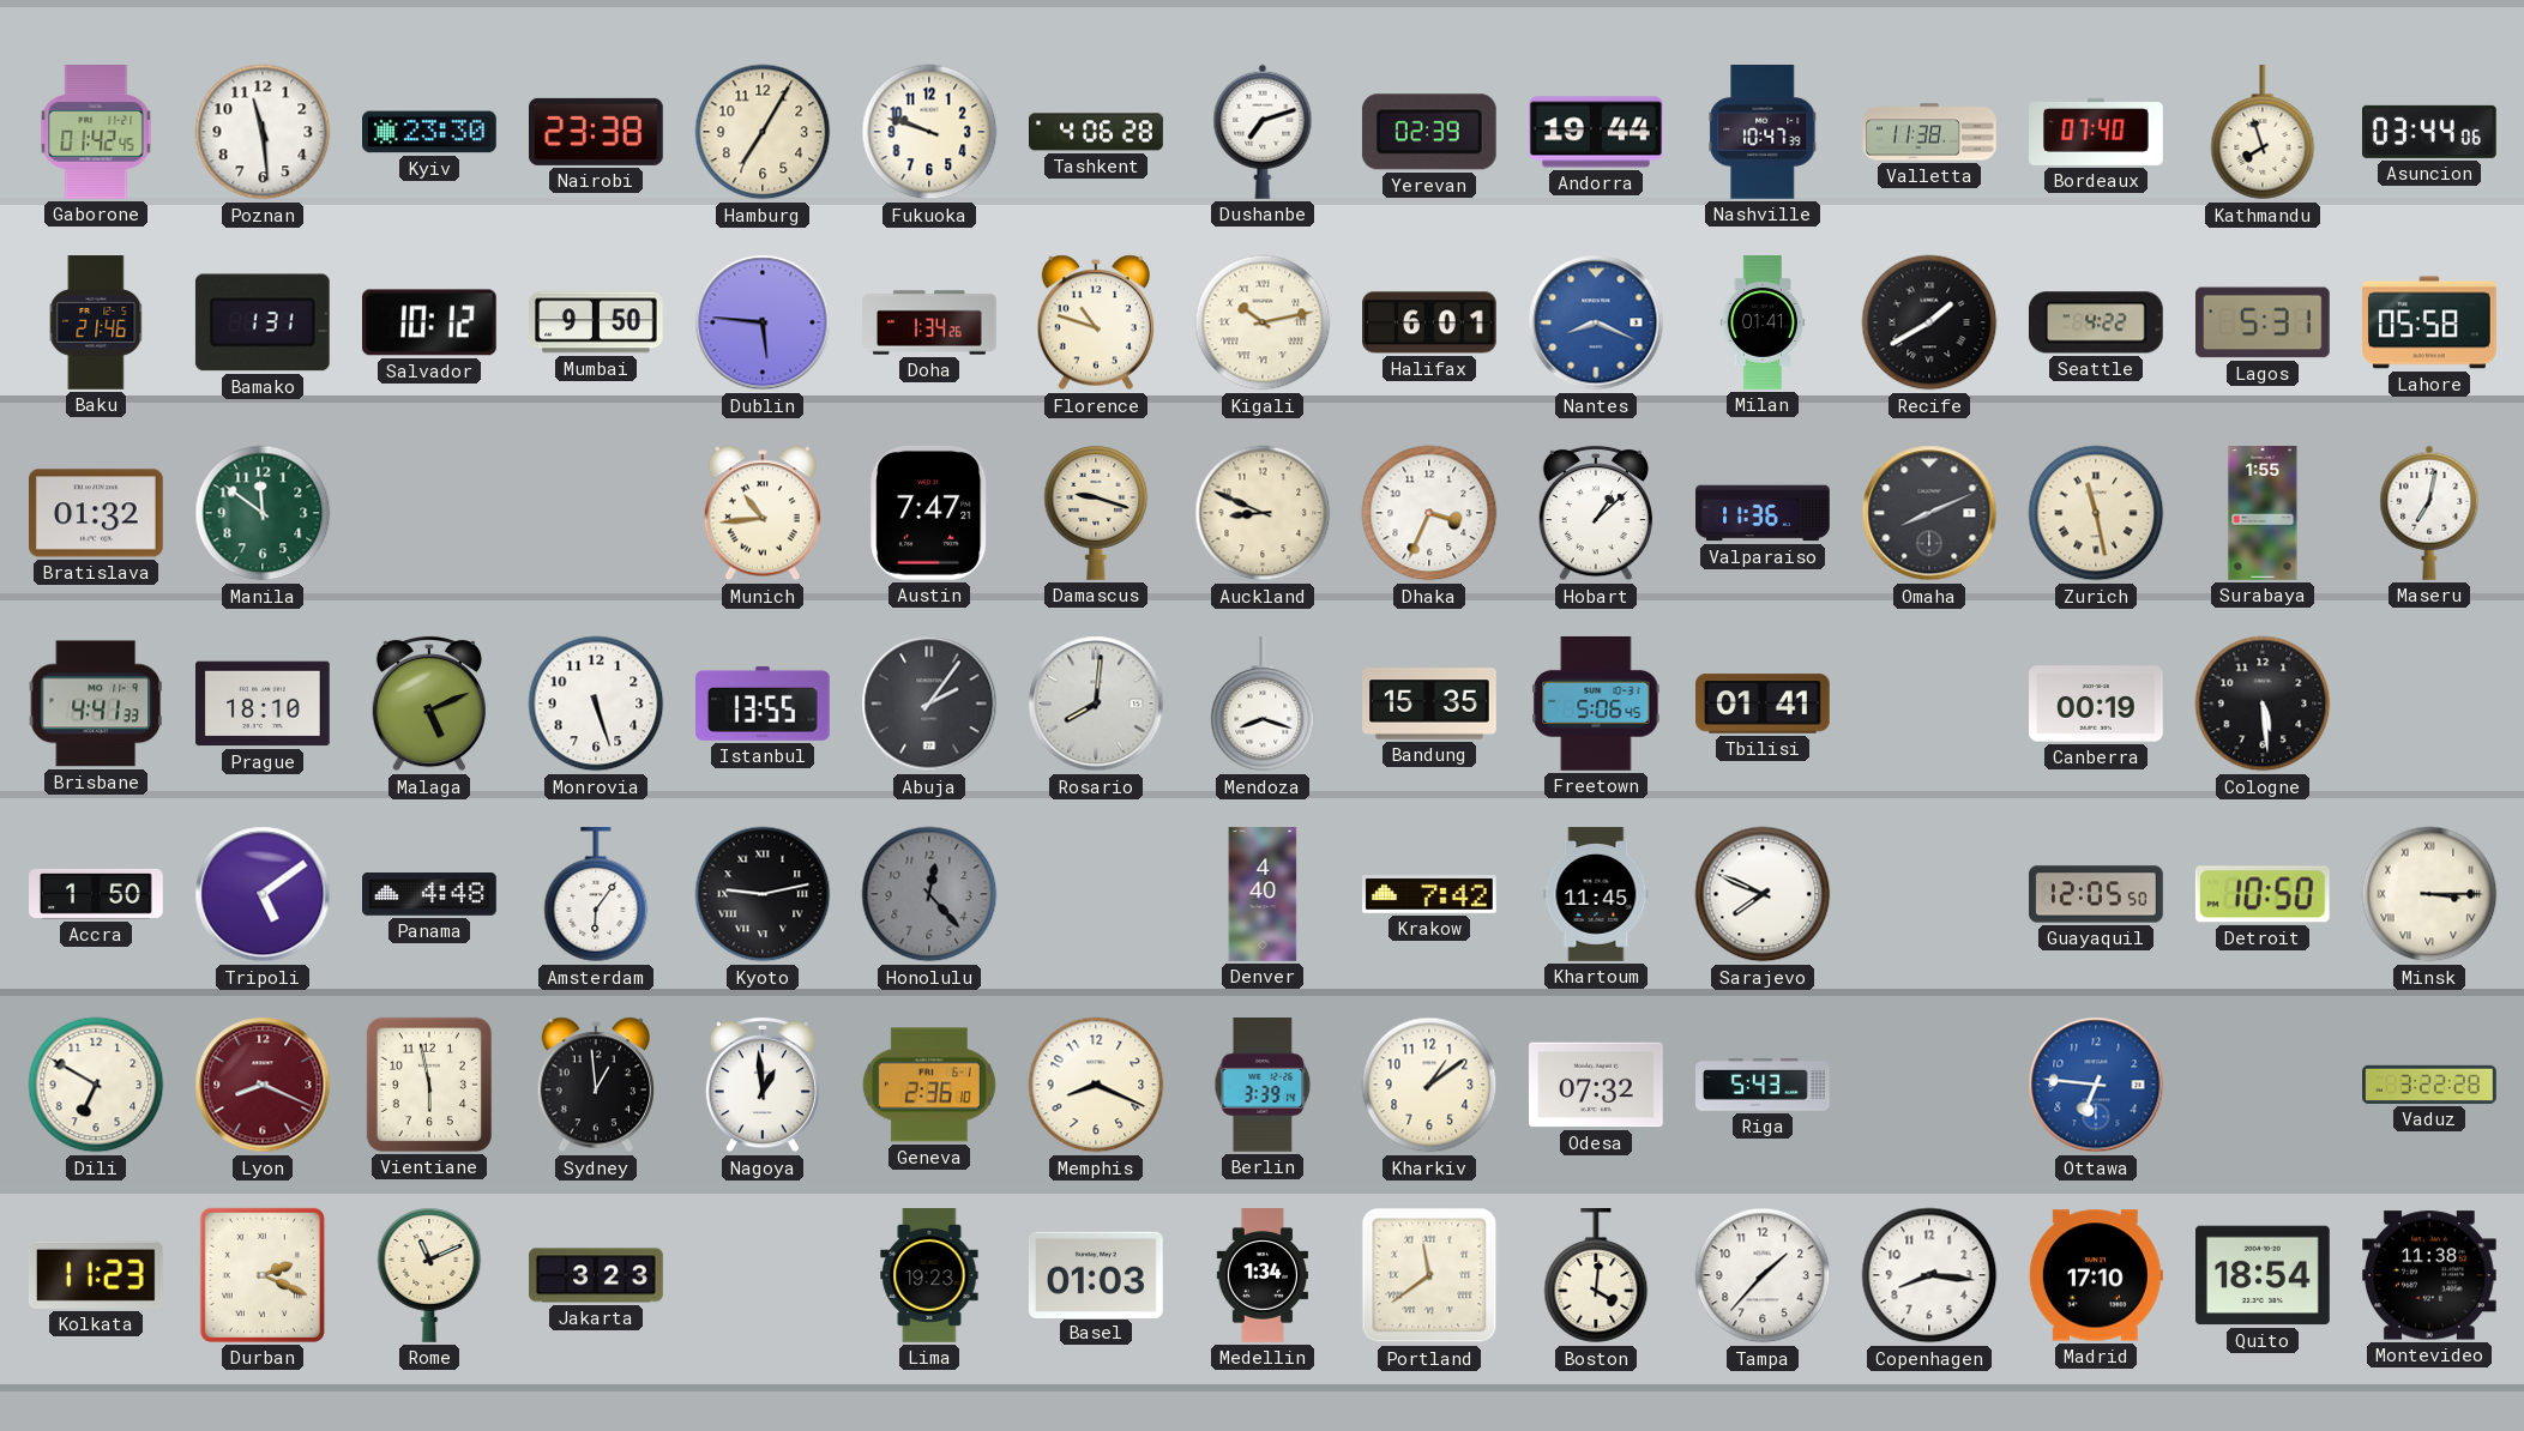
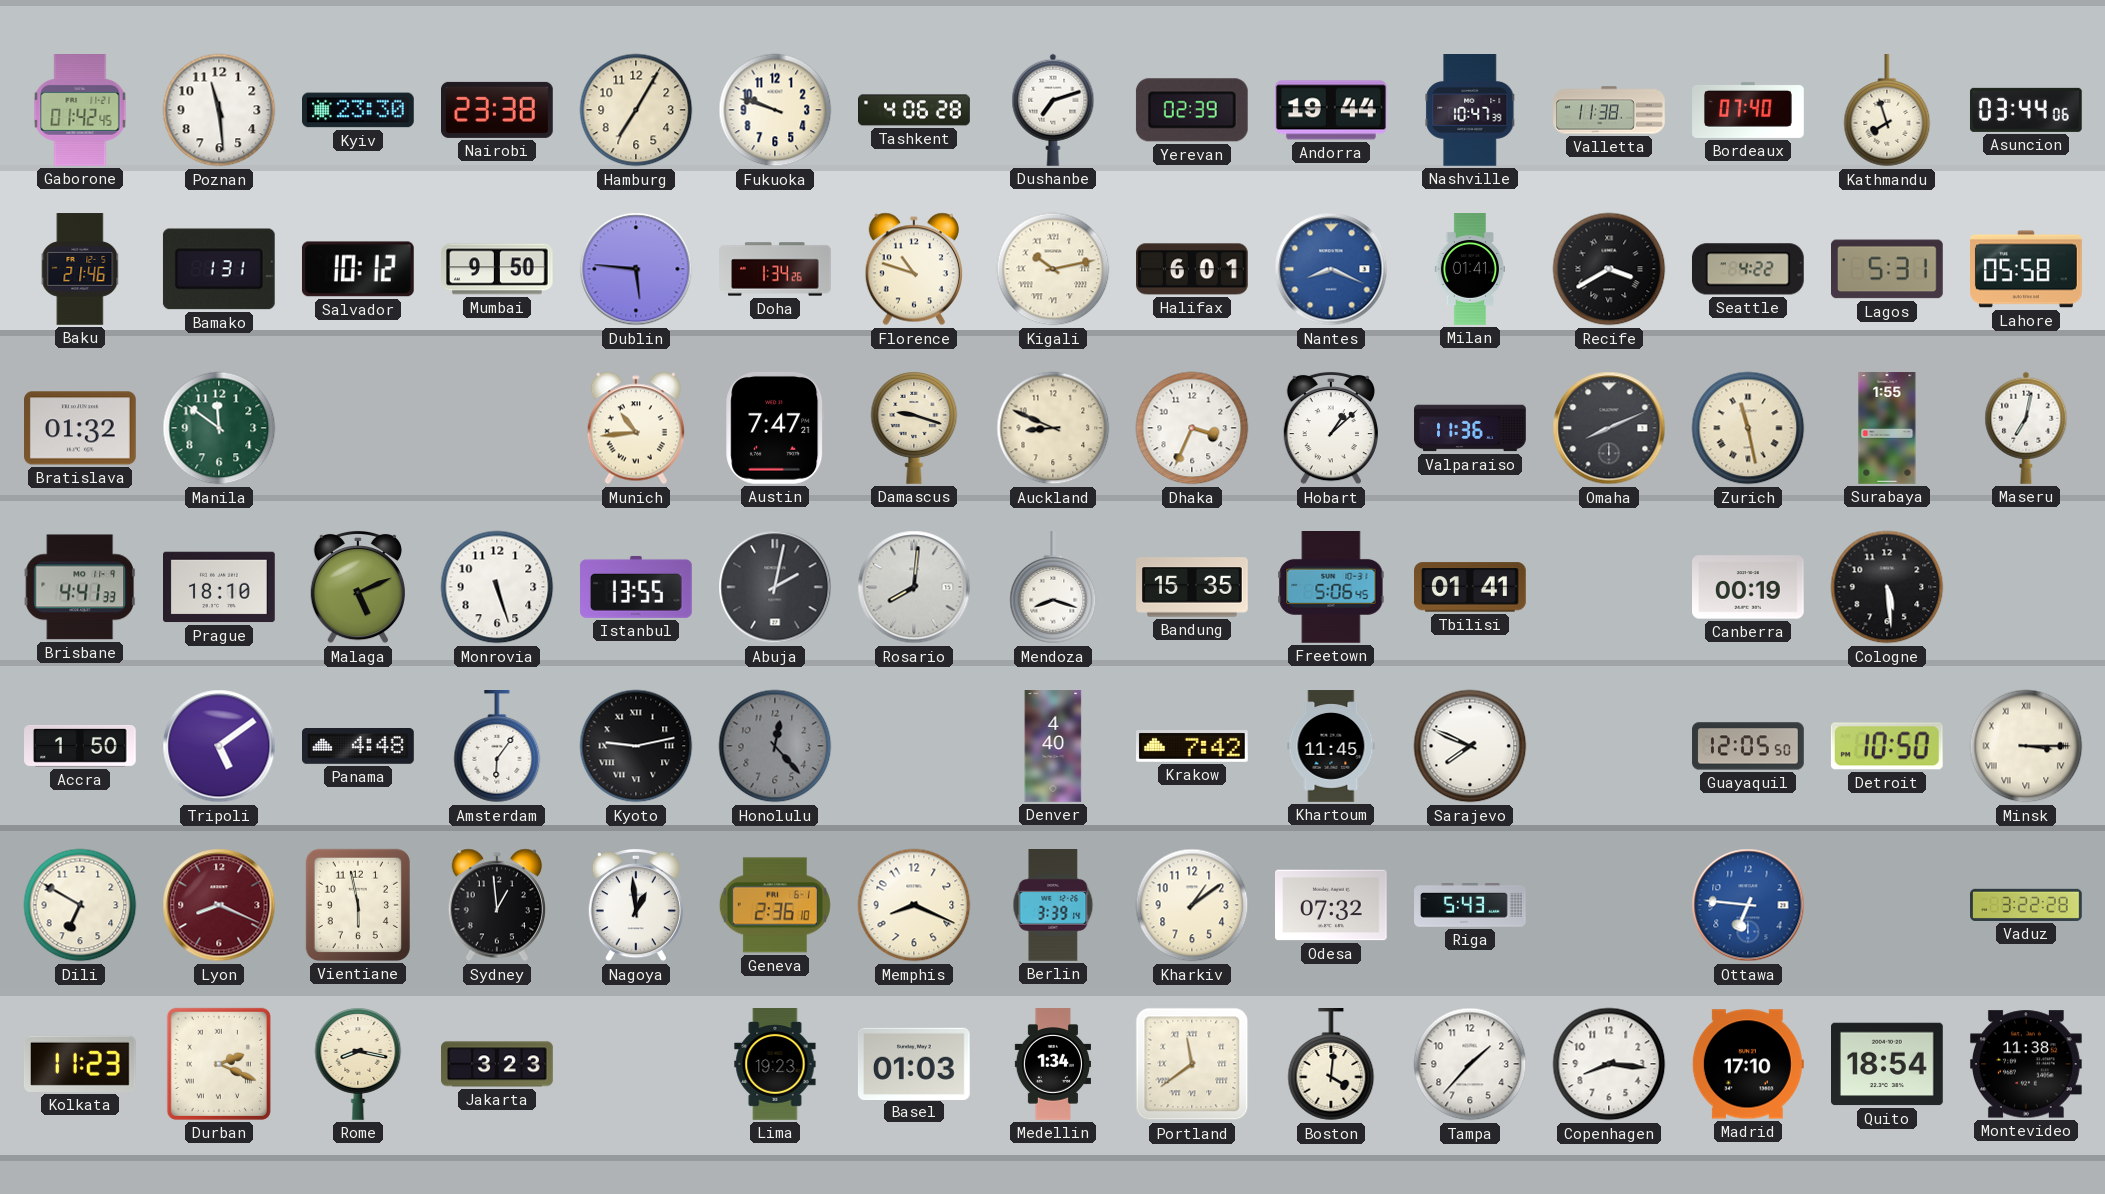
Recife: 1:40 -> 3:40
Abuja: 2:06 -> 2:02
Rome: 11:11 -> 8:17
